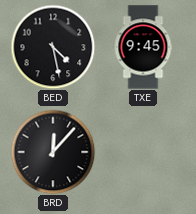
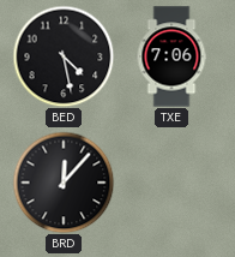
TXE: 9:45 -> 7:06
